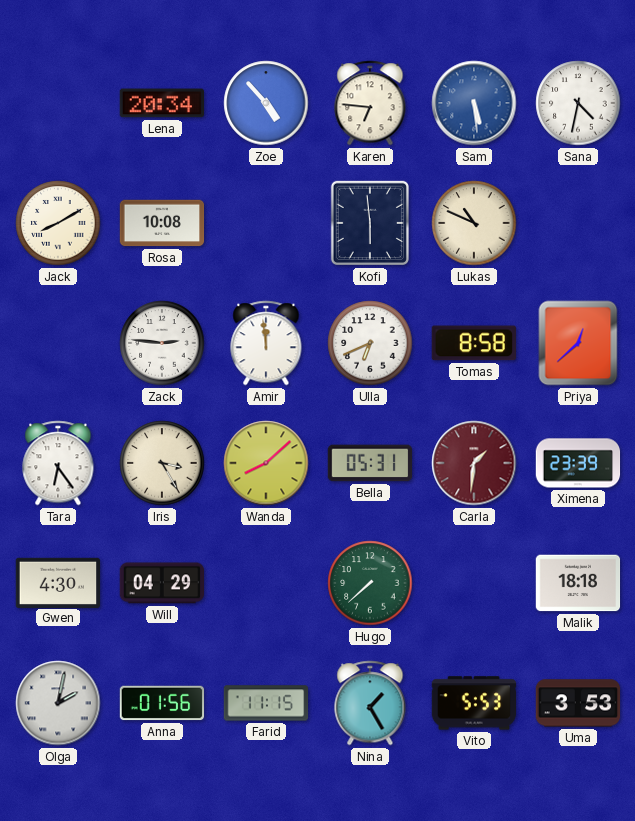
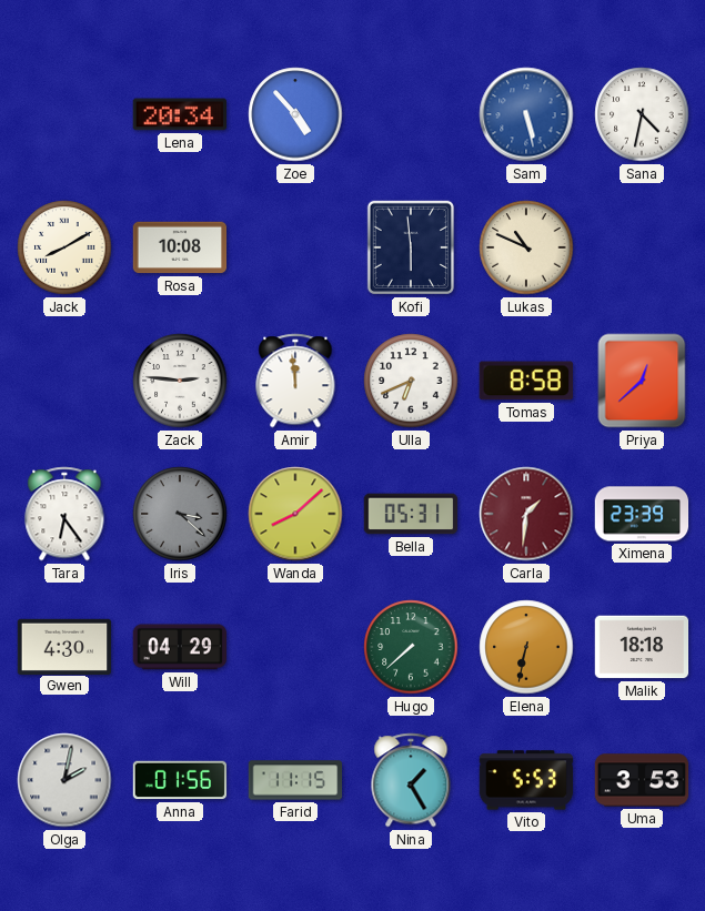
Karen: 6:46 -> none
Sam: 5:29 -> 5:28
Iris: 3:25 -> 3:22
Iris dial: cream -> grey
Elena: none -> 6:32
